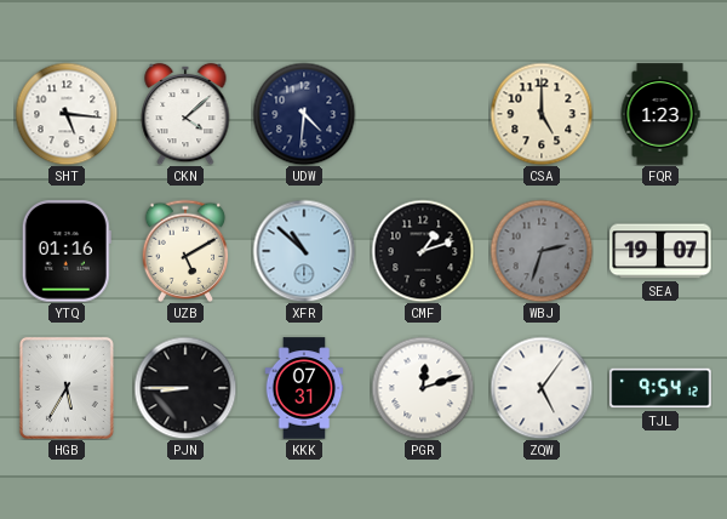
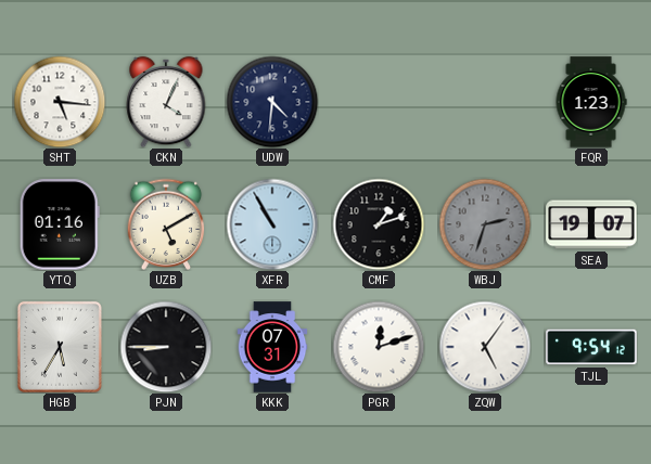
CKN: 4:08 -> 4:04
CSA: 5:00 -> none
XFR: 10:52 -> 10:55
